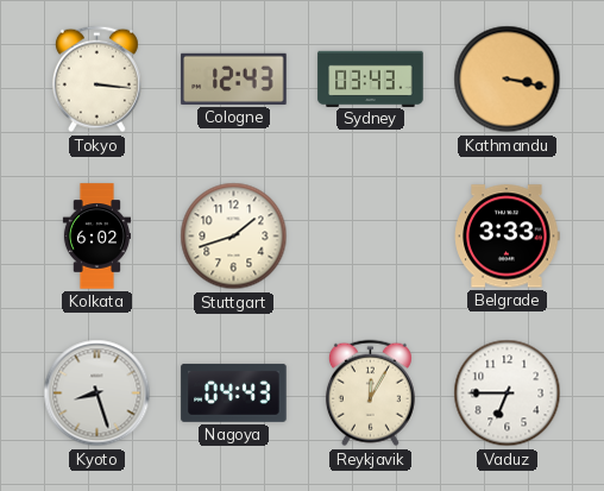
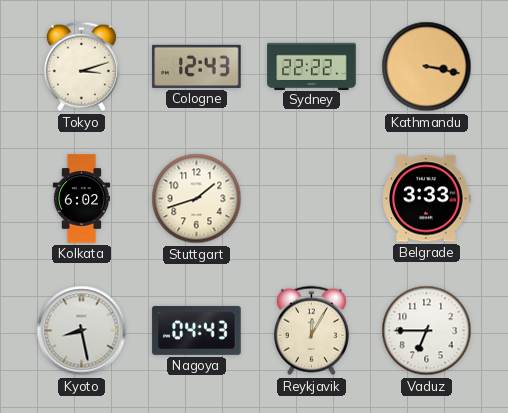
Tokyo: 3:16 -> 3:12
Sydney: 03:43 -> 22:22
Kyoto: 8:27 -> 8:28
